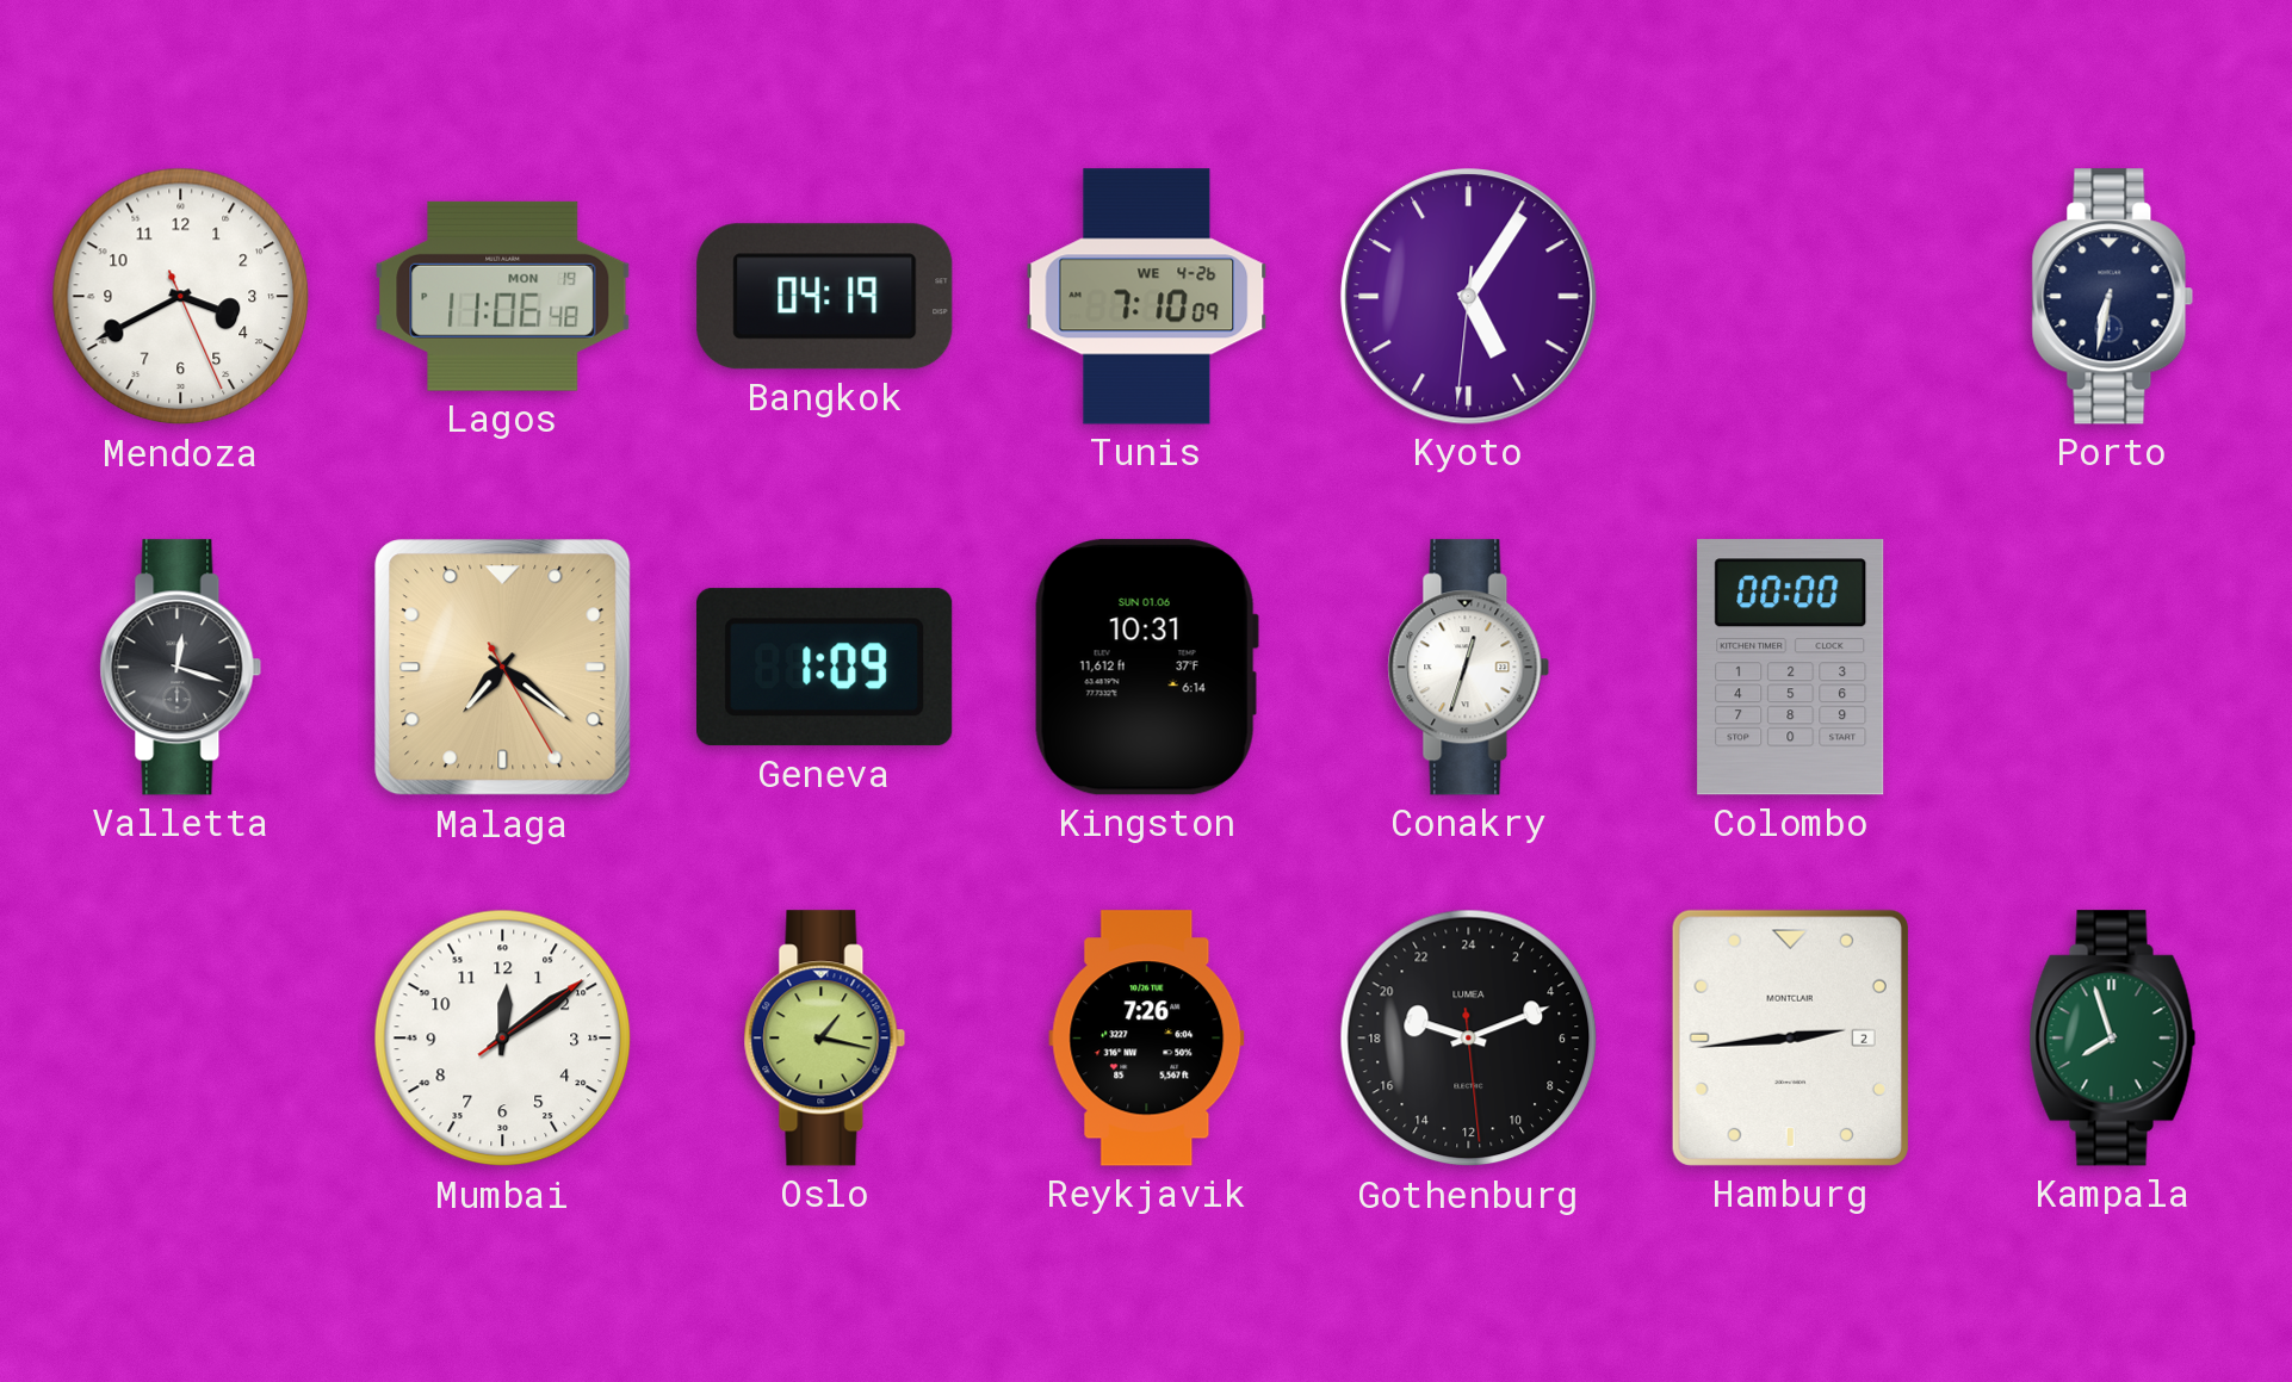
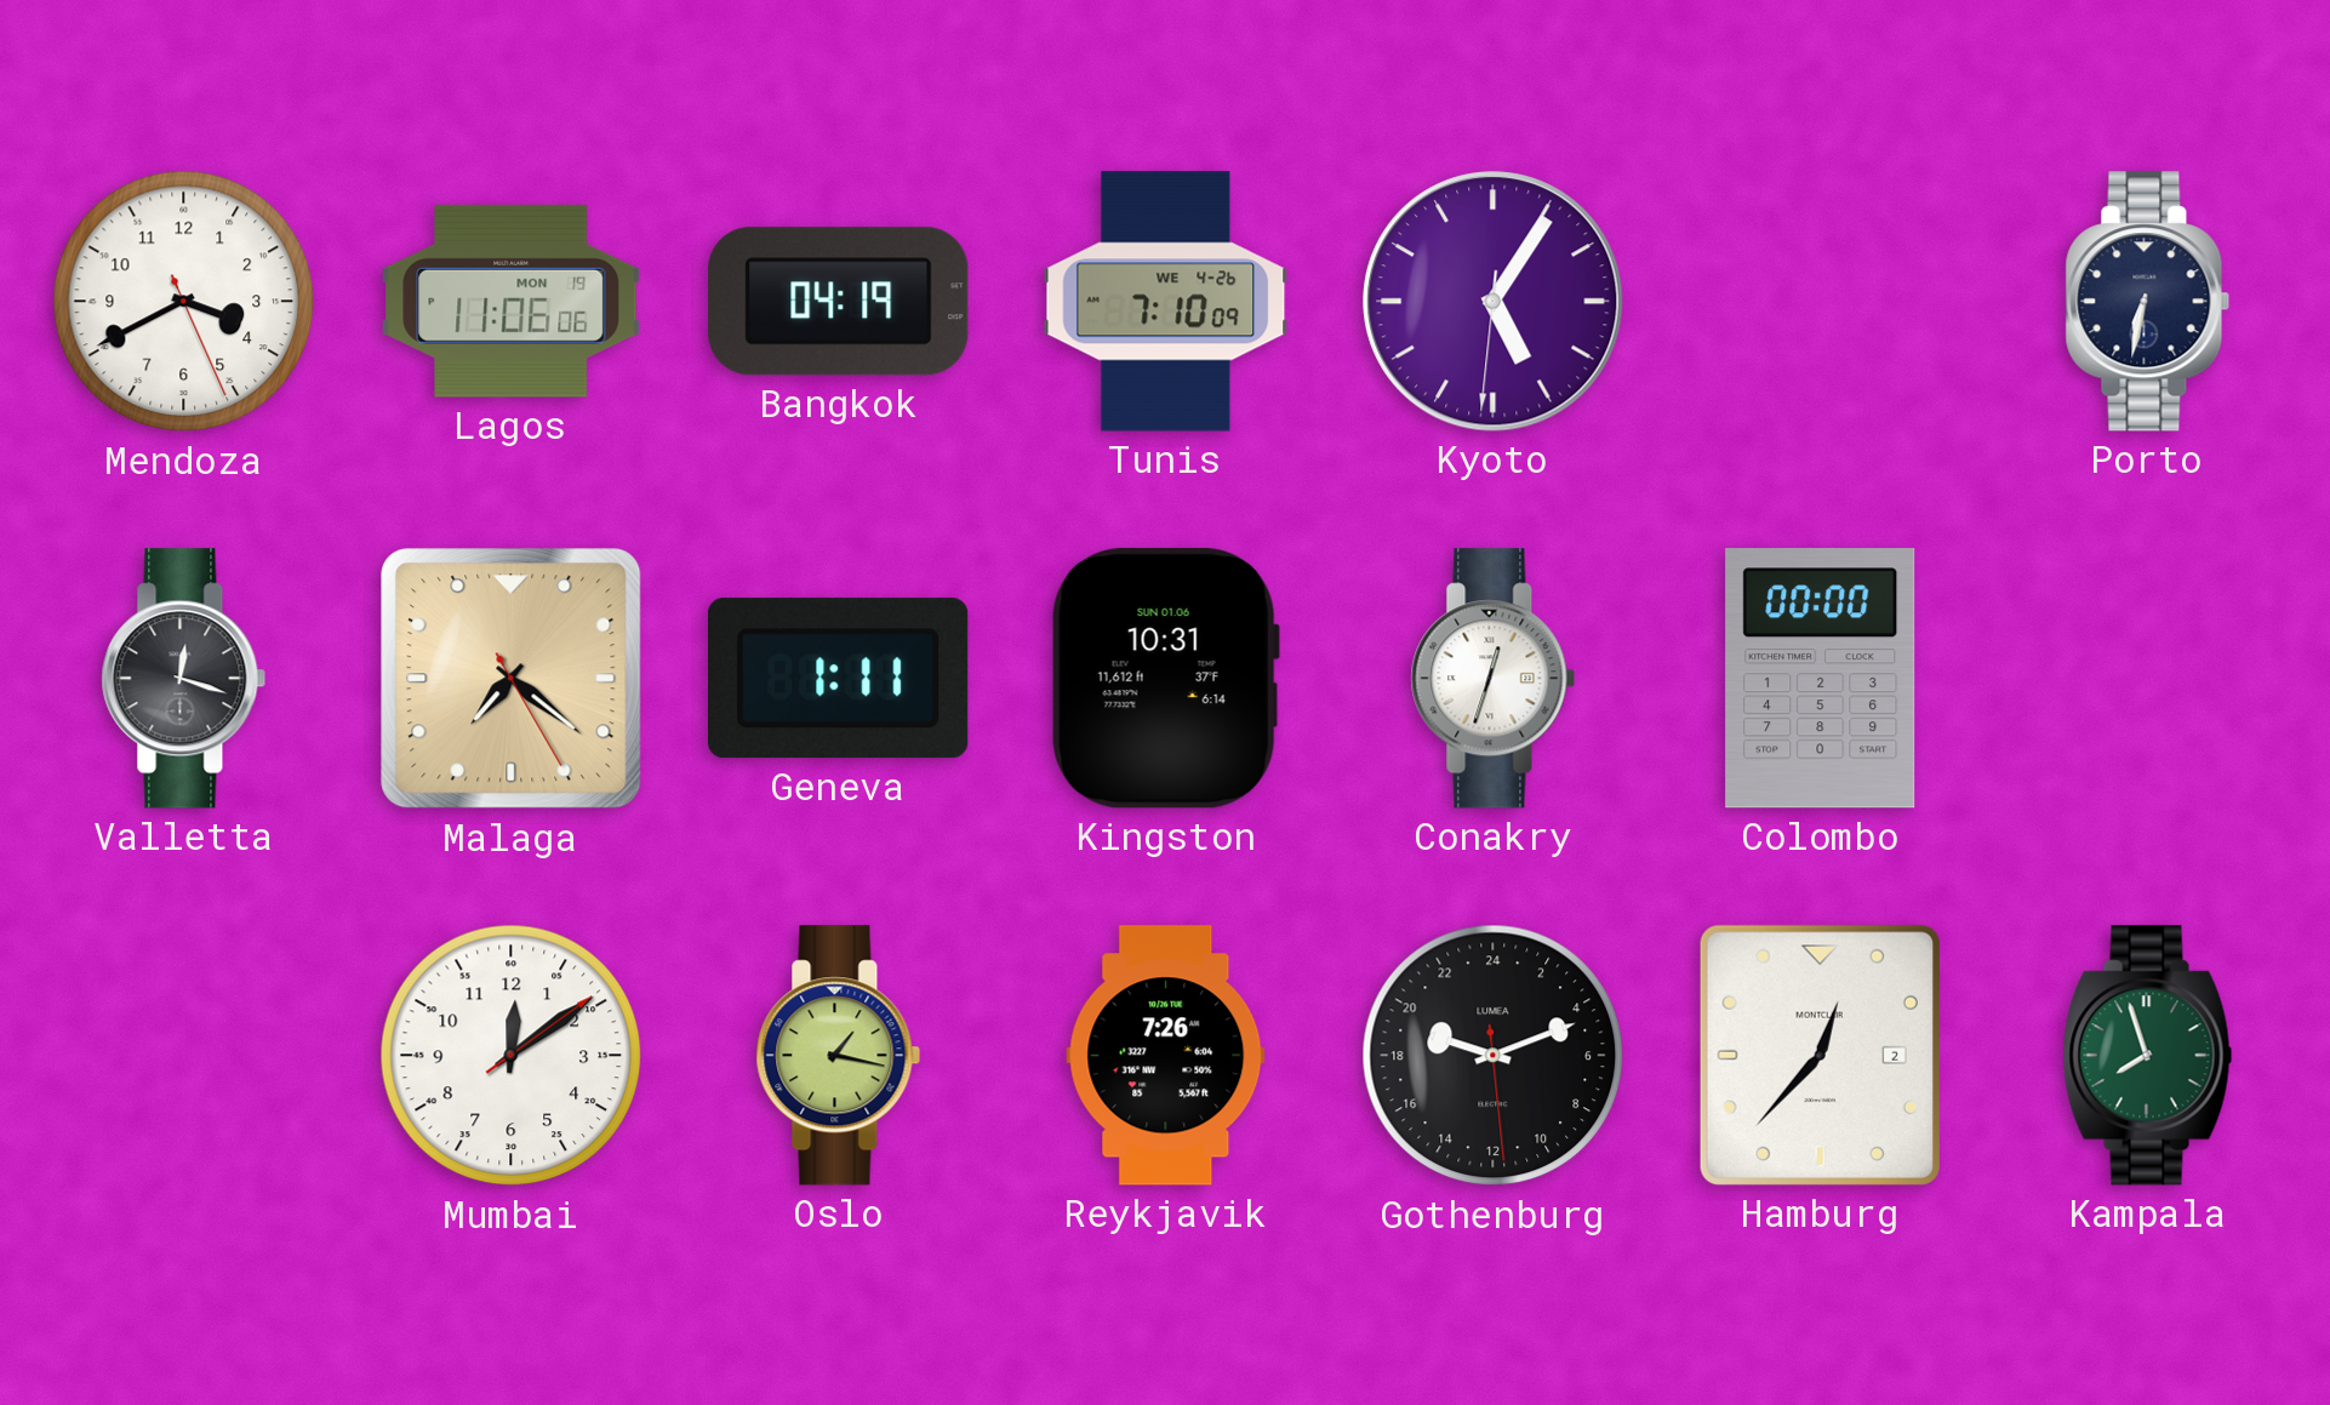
Lagos: 11:06:48 -> 11:06:06
Geneva: 1:09 -> 1:11
Hamburg: 2:44 -> 12:37
